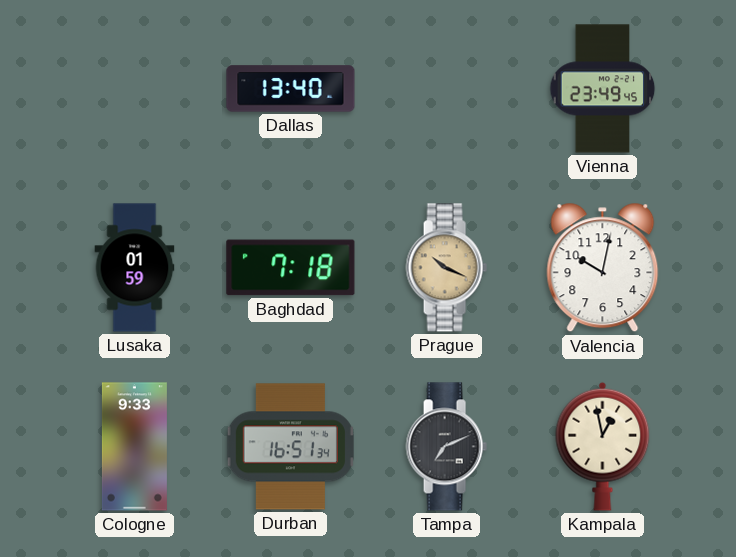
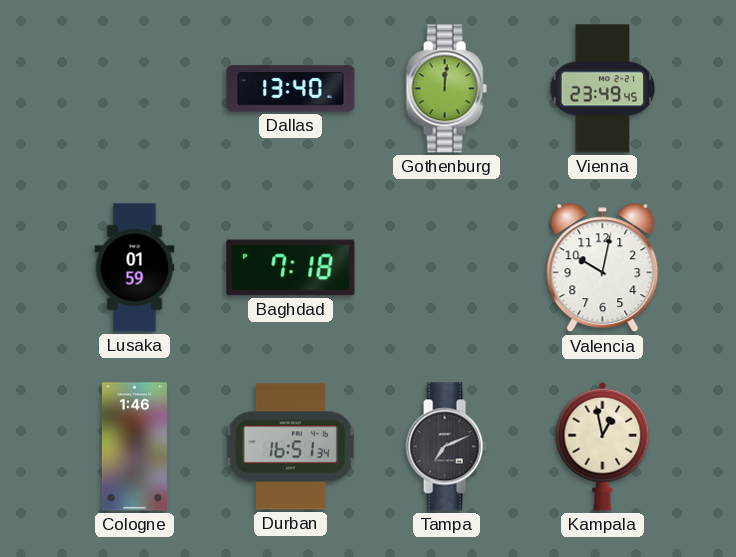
Gothenburg: none -> 12:01
Prague: 10:19 -> none
Cologne: 9:33 -> 1:46
